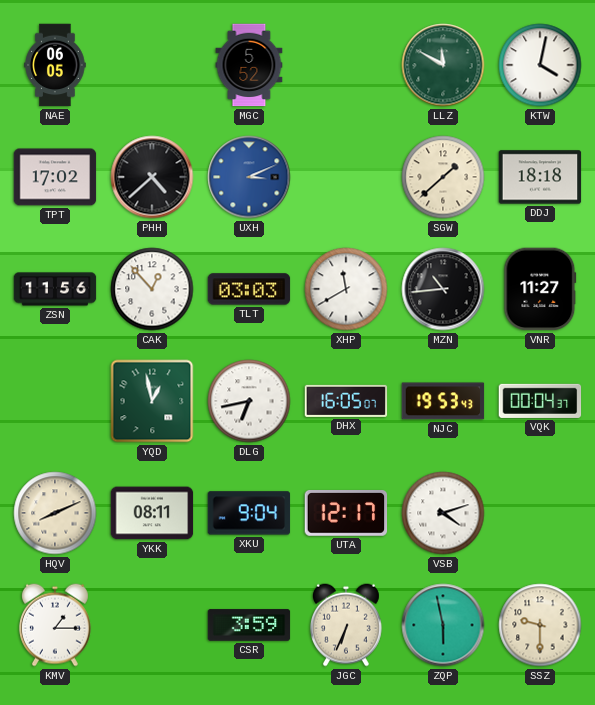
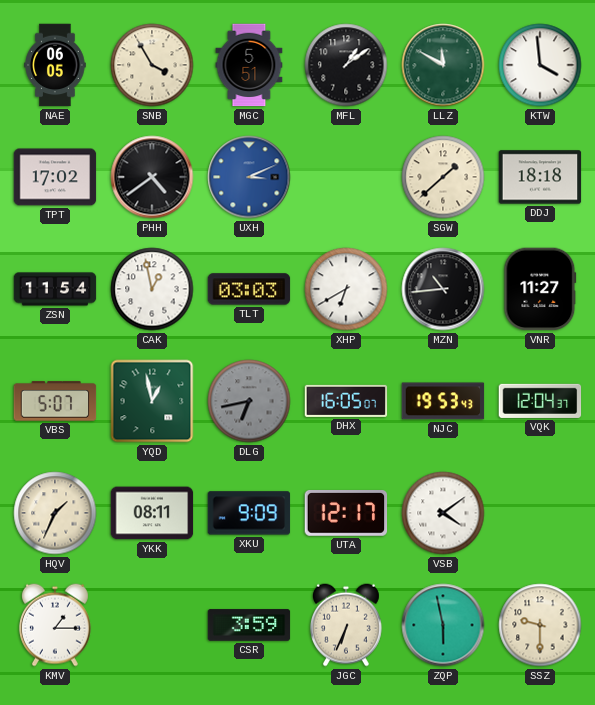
SNB: none -> 3:55
MGC: 5:52 -> 5:51
MFL: none -> 1:09
KTW: 4:02 -> 3:59
PHH: 4:38 -> 4:39
ZSN: 11:56 -> 11:54
CAK: 12:53 -> 12:58
XHP: 11:40 -> 6:40
VBS: none -> 5:07
DLG dial: white -> grey
VQK: 00:04 -> 12:04
HQV: 8:11 -> 1:34
XKU: 9:04 -> 9:09
VSB: 4:12 -> 4:09
